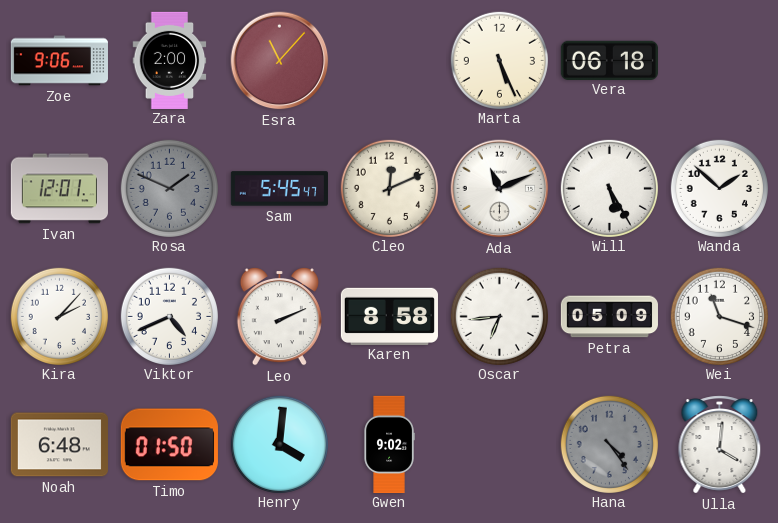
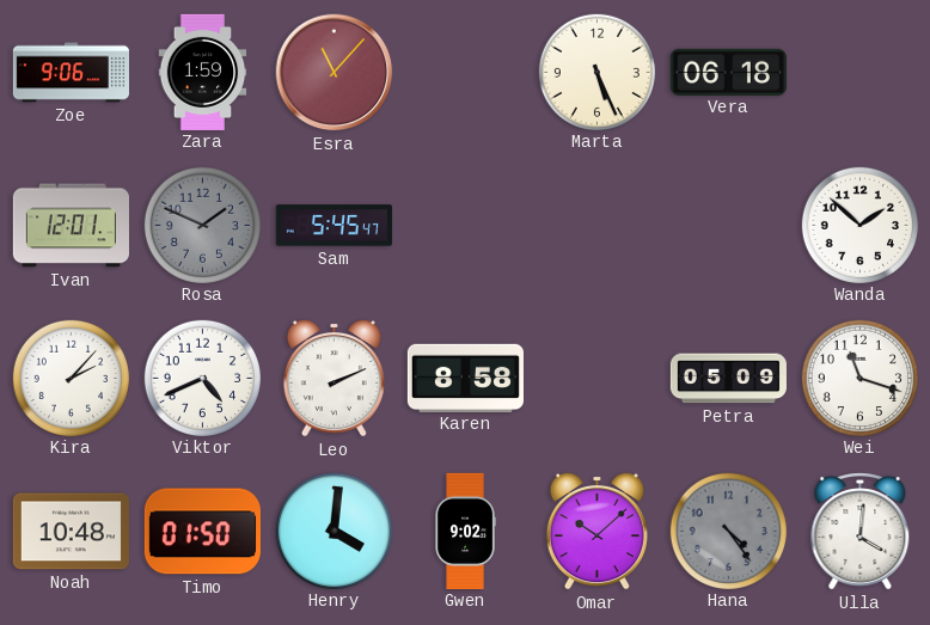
Zara: 2:00 -> 1:59
Cleo: 12:11 -> none
Ada: 11:11 -> none
Will: 5:25 -> none
Oscar: 6:44 -> none
Noah: 6:48 -> 10:48
Omar: none -> 10:08
